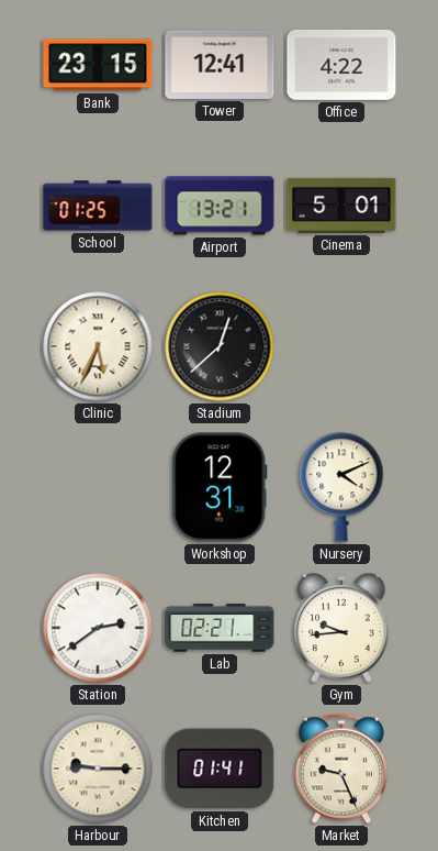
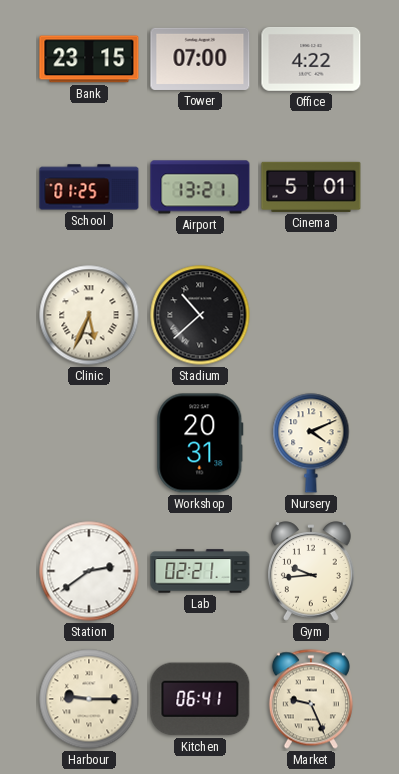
Tower: 12:41 -> 07:00
Stadium: 12:38 -> 10:38
Workshop: 12:31 -> 20:31
Kitchen: 01:41 -> 06:41
